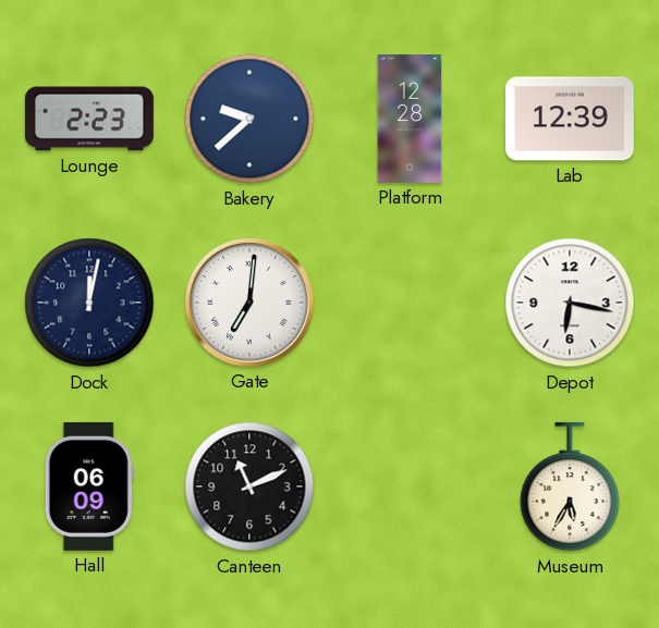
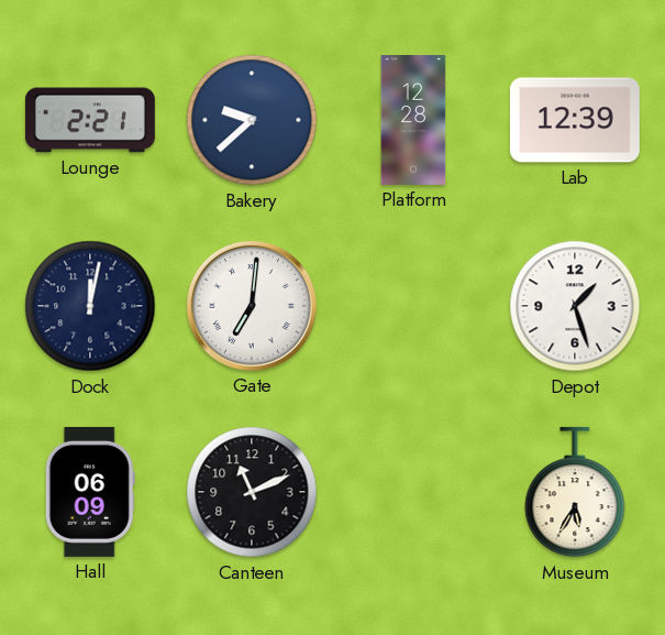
Lounge: 2:23 -> 2:21
Depot: 6:17 -> 1:27
